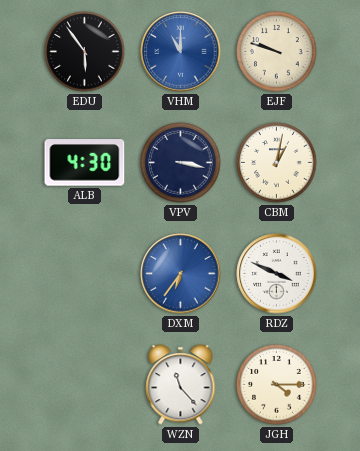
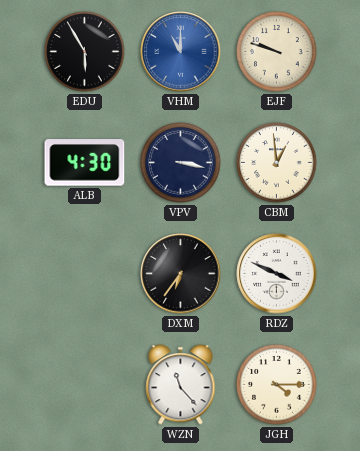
EDU: 5:54 -> 5:55
CBM: 1:02 -> 12:59
DXM dial: blue -> black
